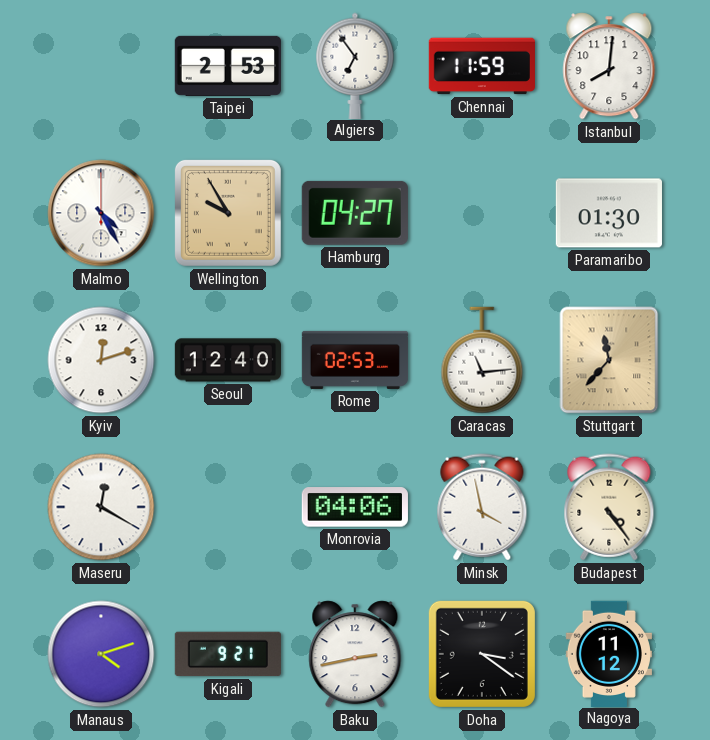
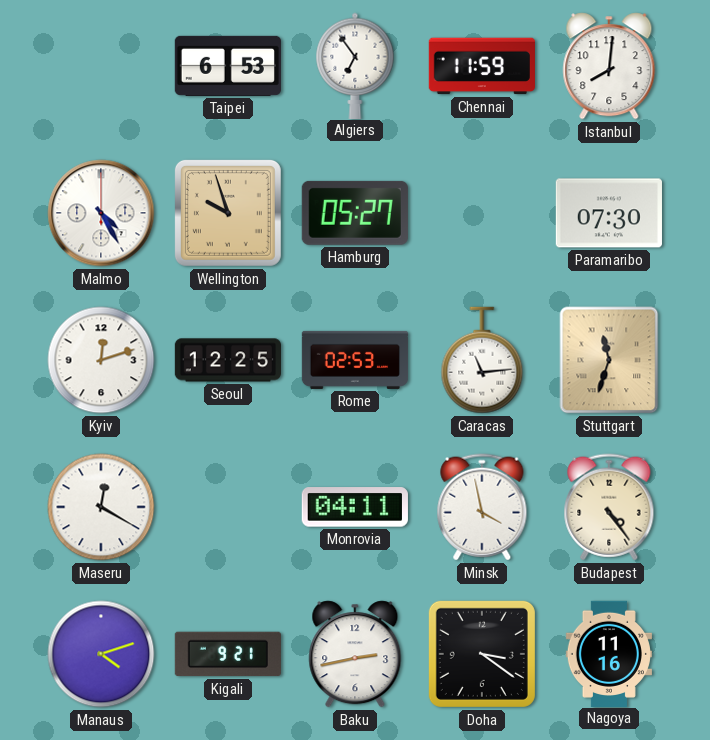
Taipei: 2:53 -> 6:53
Wellington: 9:55 -> 9:57
Hamburg: 04:27 -> 05:27
Paramaribo: 01:30 -> 07:30
Seoul: 12:40 -> 12:25
Stuttgart: 11:37 -> 11:33
Monrovia: 04:06 -> 04:11
Nagoya: 11:12 -> 11:16
